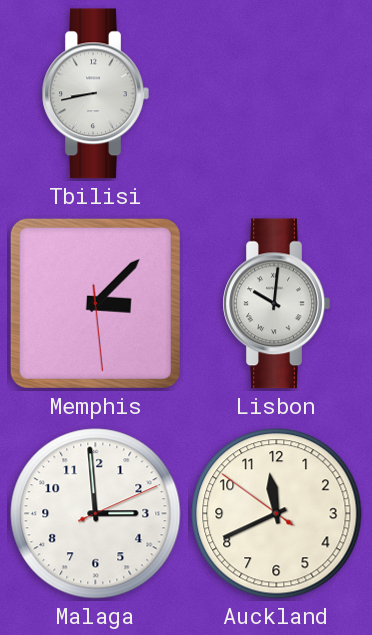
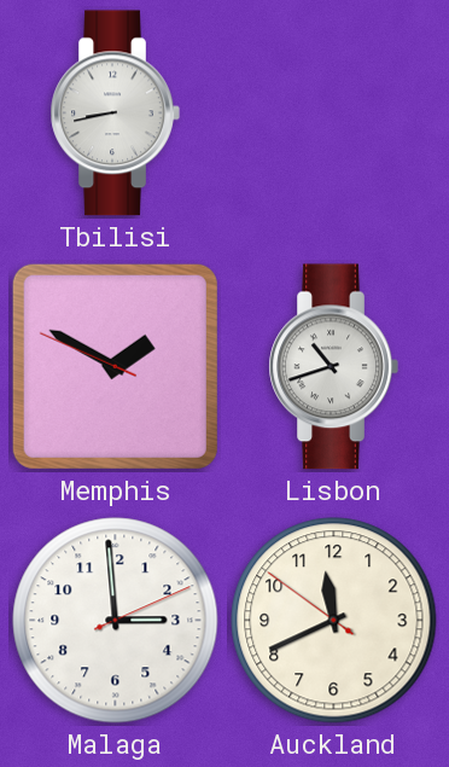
Memphis: 3:07 -> 1:49
Lisbon: 10:01 -> 10:42
